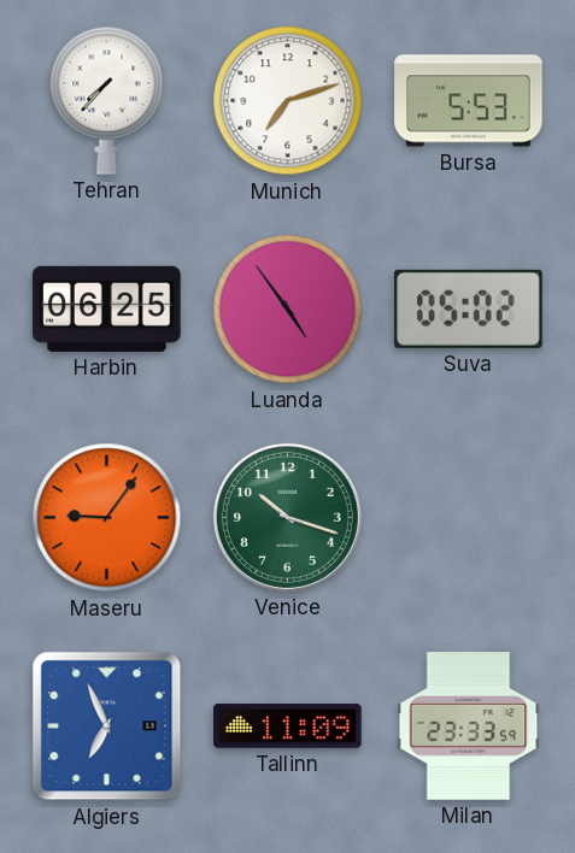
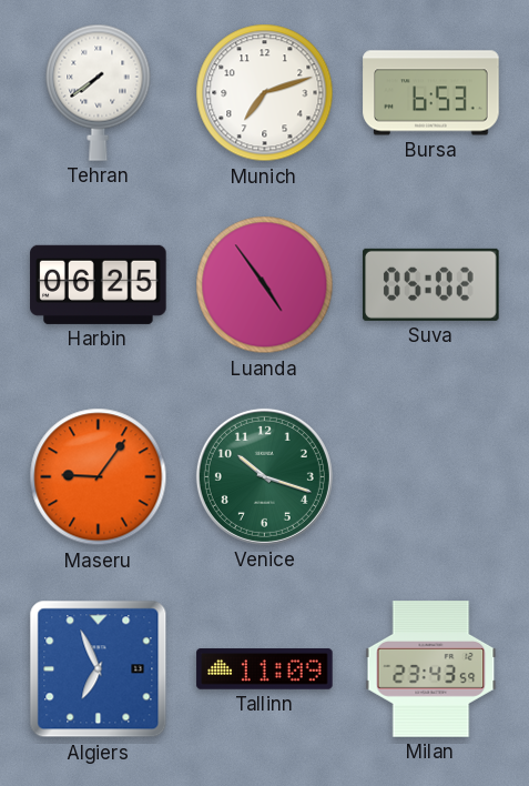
Tehran: 7:37 -> 7:39
Bursa: 5:53 -> 6:53
Milan: 23:33 -> 23:43
